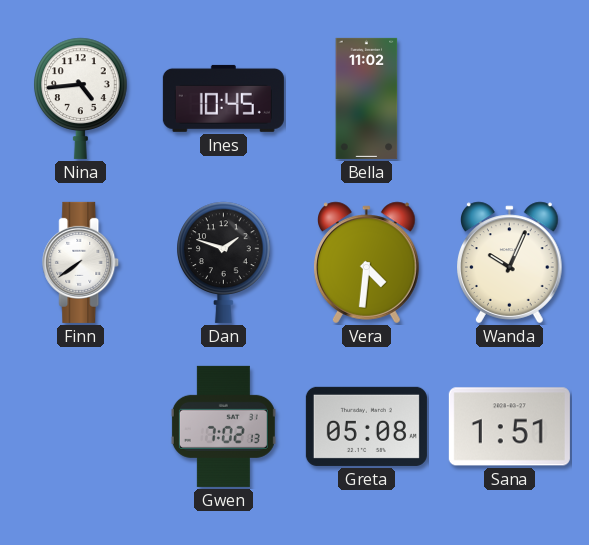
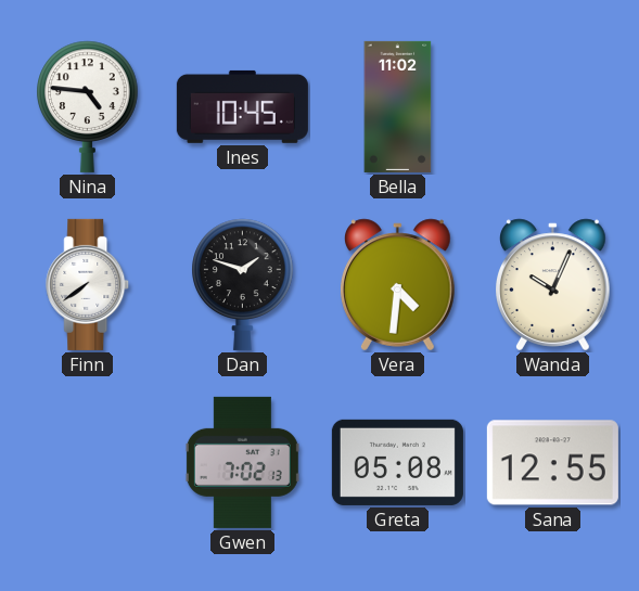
Nina: 4:44 -> 4:46
Sana: 1:51 -> 12:55
